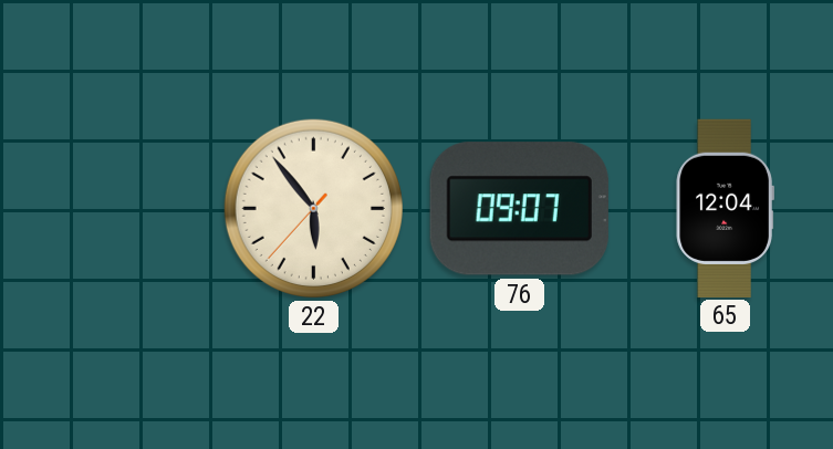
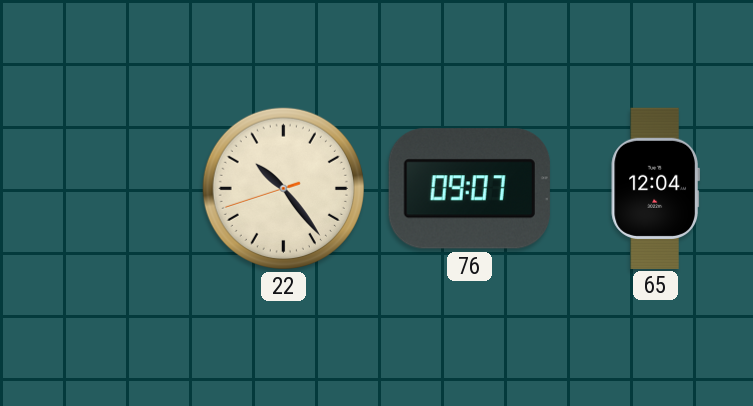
22: 5:53 -> 10:23
